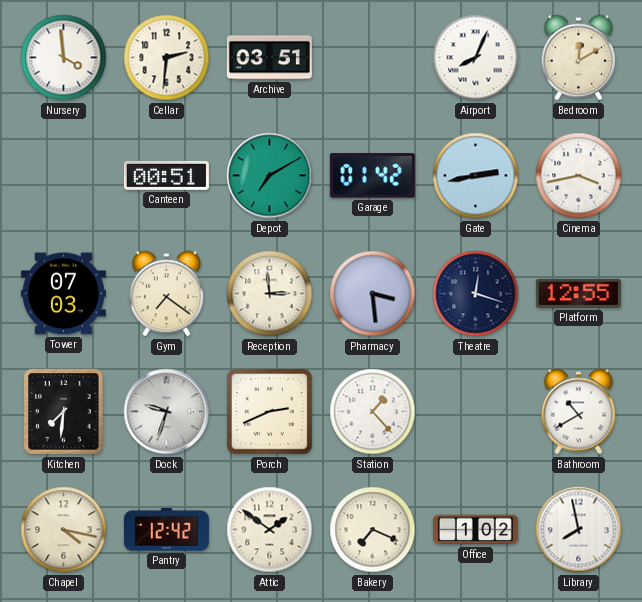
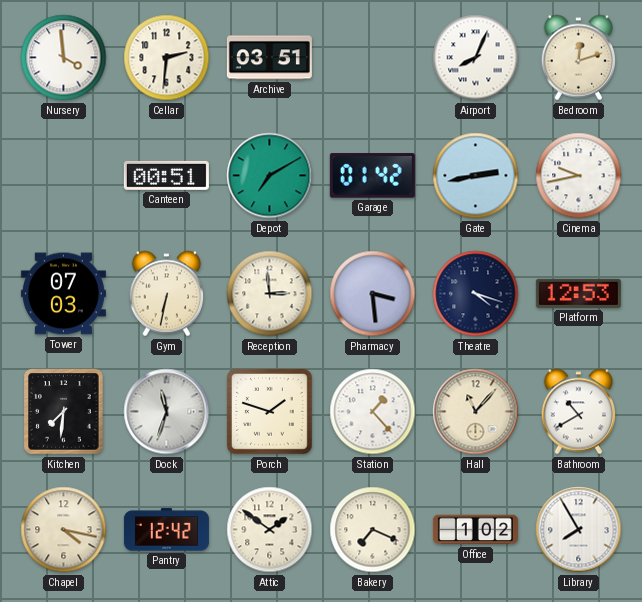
Bedroom: 12:10 -> 12:12
Cinema: 3:43 -> 9:43
Gym: 7:21 -> 6:32
Theatre: 12:18 -> 4:18
Platform: 12:55 -> 12:53
Dock: 9:33 -> 11:33
Porch: 2:41 -> 1:48
Hall: none -> 11:07
Library: 7:58 -> 7:55
